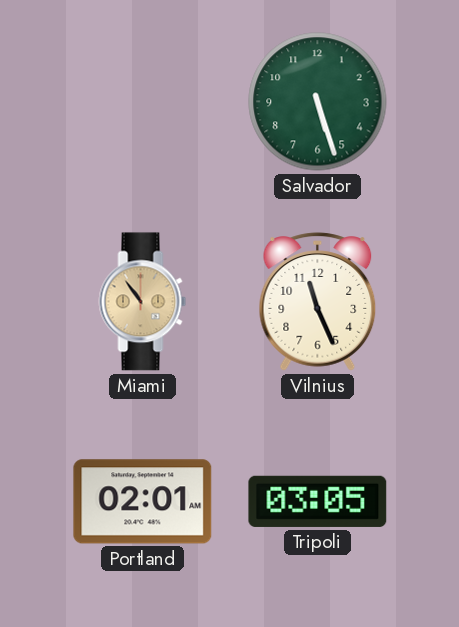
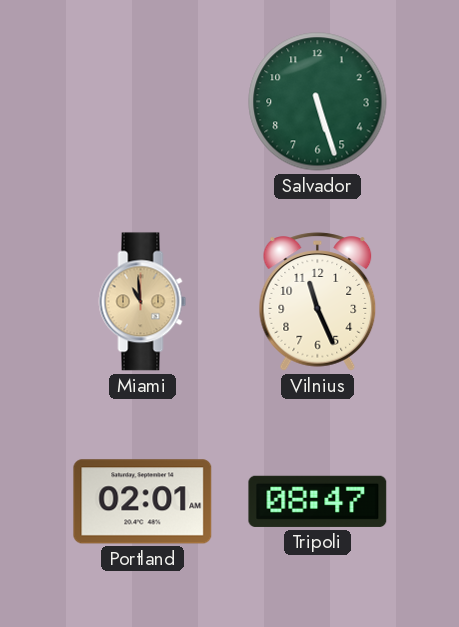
Miami: 10:54 -> 10:59
Tripoli: 03:05 -> 08:47
